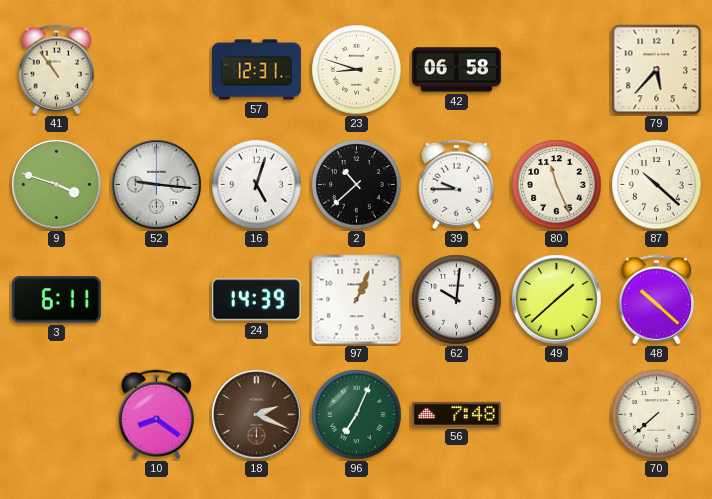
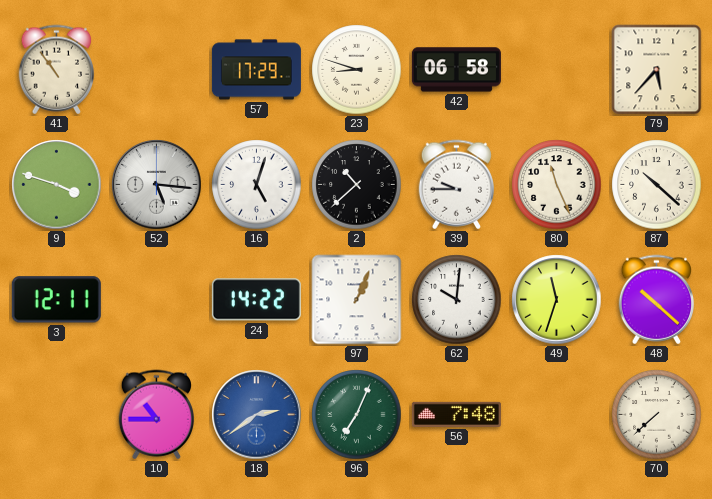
57: 12:31 -> 17:29
52: 9:16 -> 5:16
3: 6:11 -> 12:11
24: 14:39 -> 14:22
49: 1:38 -> 11:33
10: 8:21 -> 10:45
18: 2:19 -> 2:39
18 dial: brown -> blue
